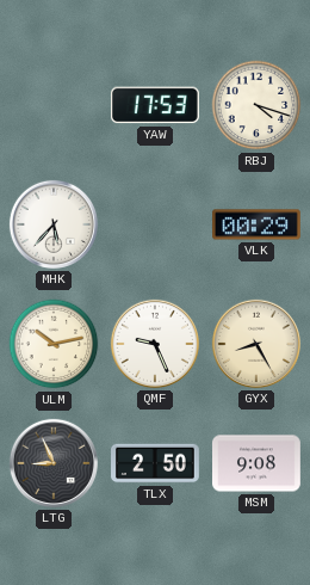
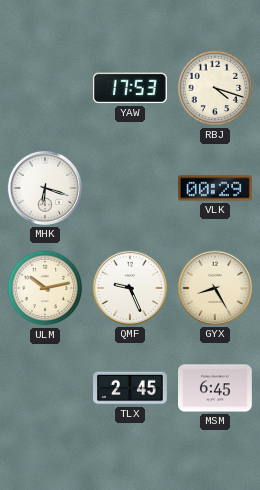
MHK: 5:37 -> 6:18
LTG: 8:56 -> none
TLX: 2:50 -> 2:45
MSM: 9:08 -> 6:45
